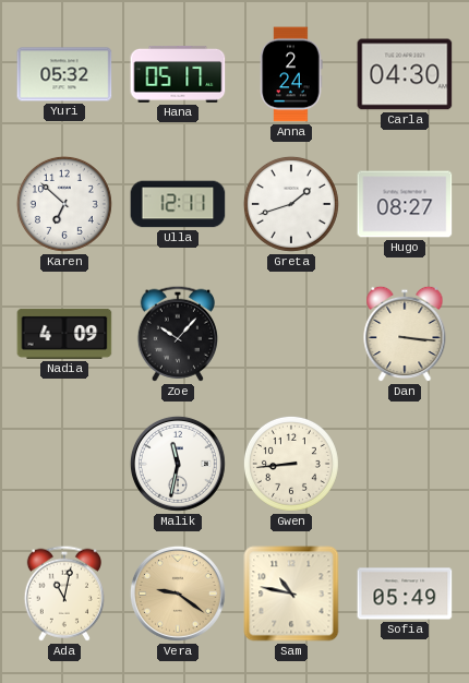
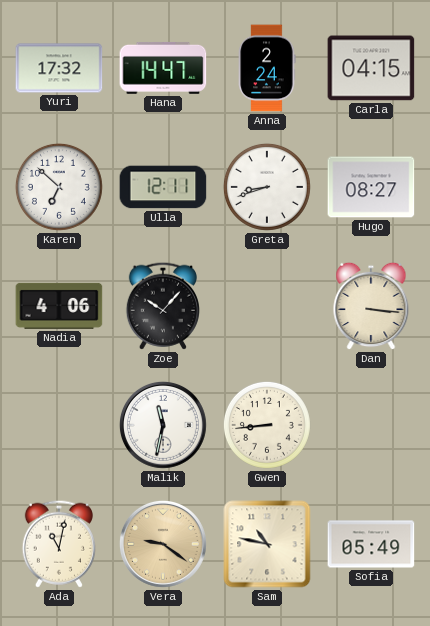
Yuri: 05:32 -> 17:32
Hana: 05:17 -> 14:47
Carla: 04:30 -> 04:15
Greta: 1:42 -> 8:42
Nadia: 4:09 -> 4:06
